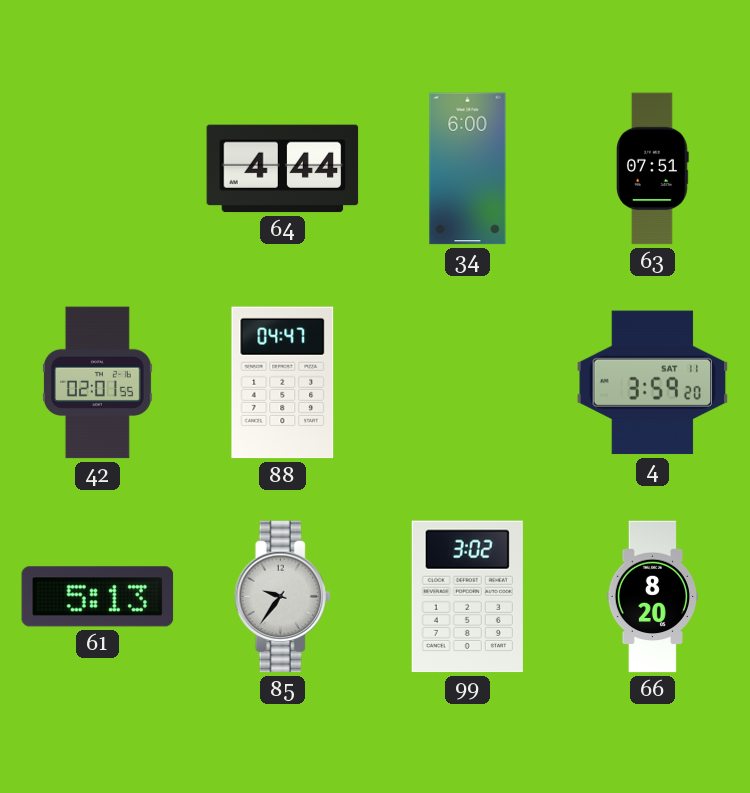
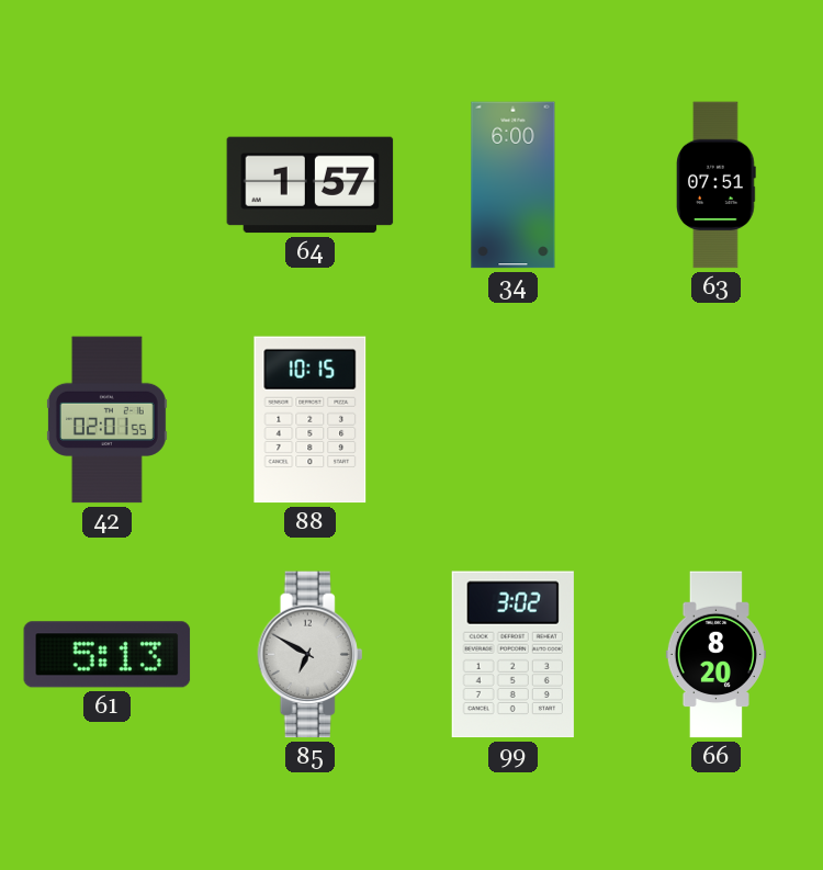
64: 4:44 -> 1:57
88: 04:47 -> 10:15
4: 3:59 -> none
85: 9:36 -> 6:50
